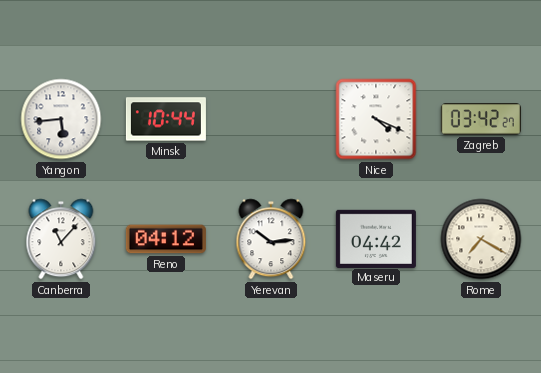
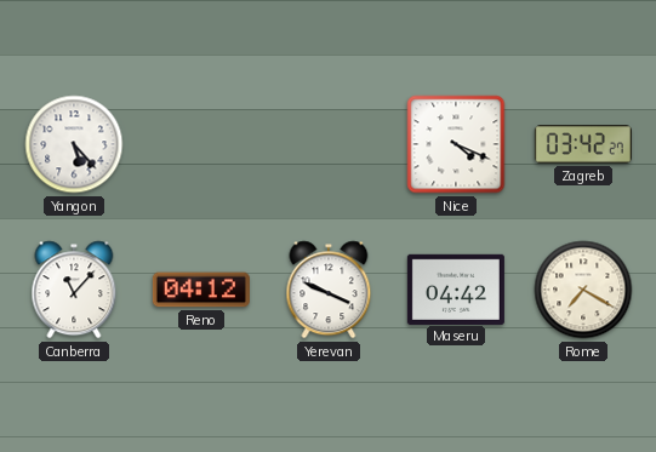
Yangon: 5:44 -> 5:23
Minsk: 10:44 -> none
Yerevan: 10:14 -> 3:49
